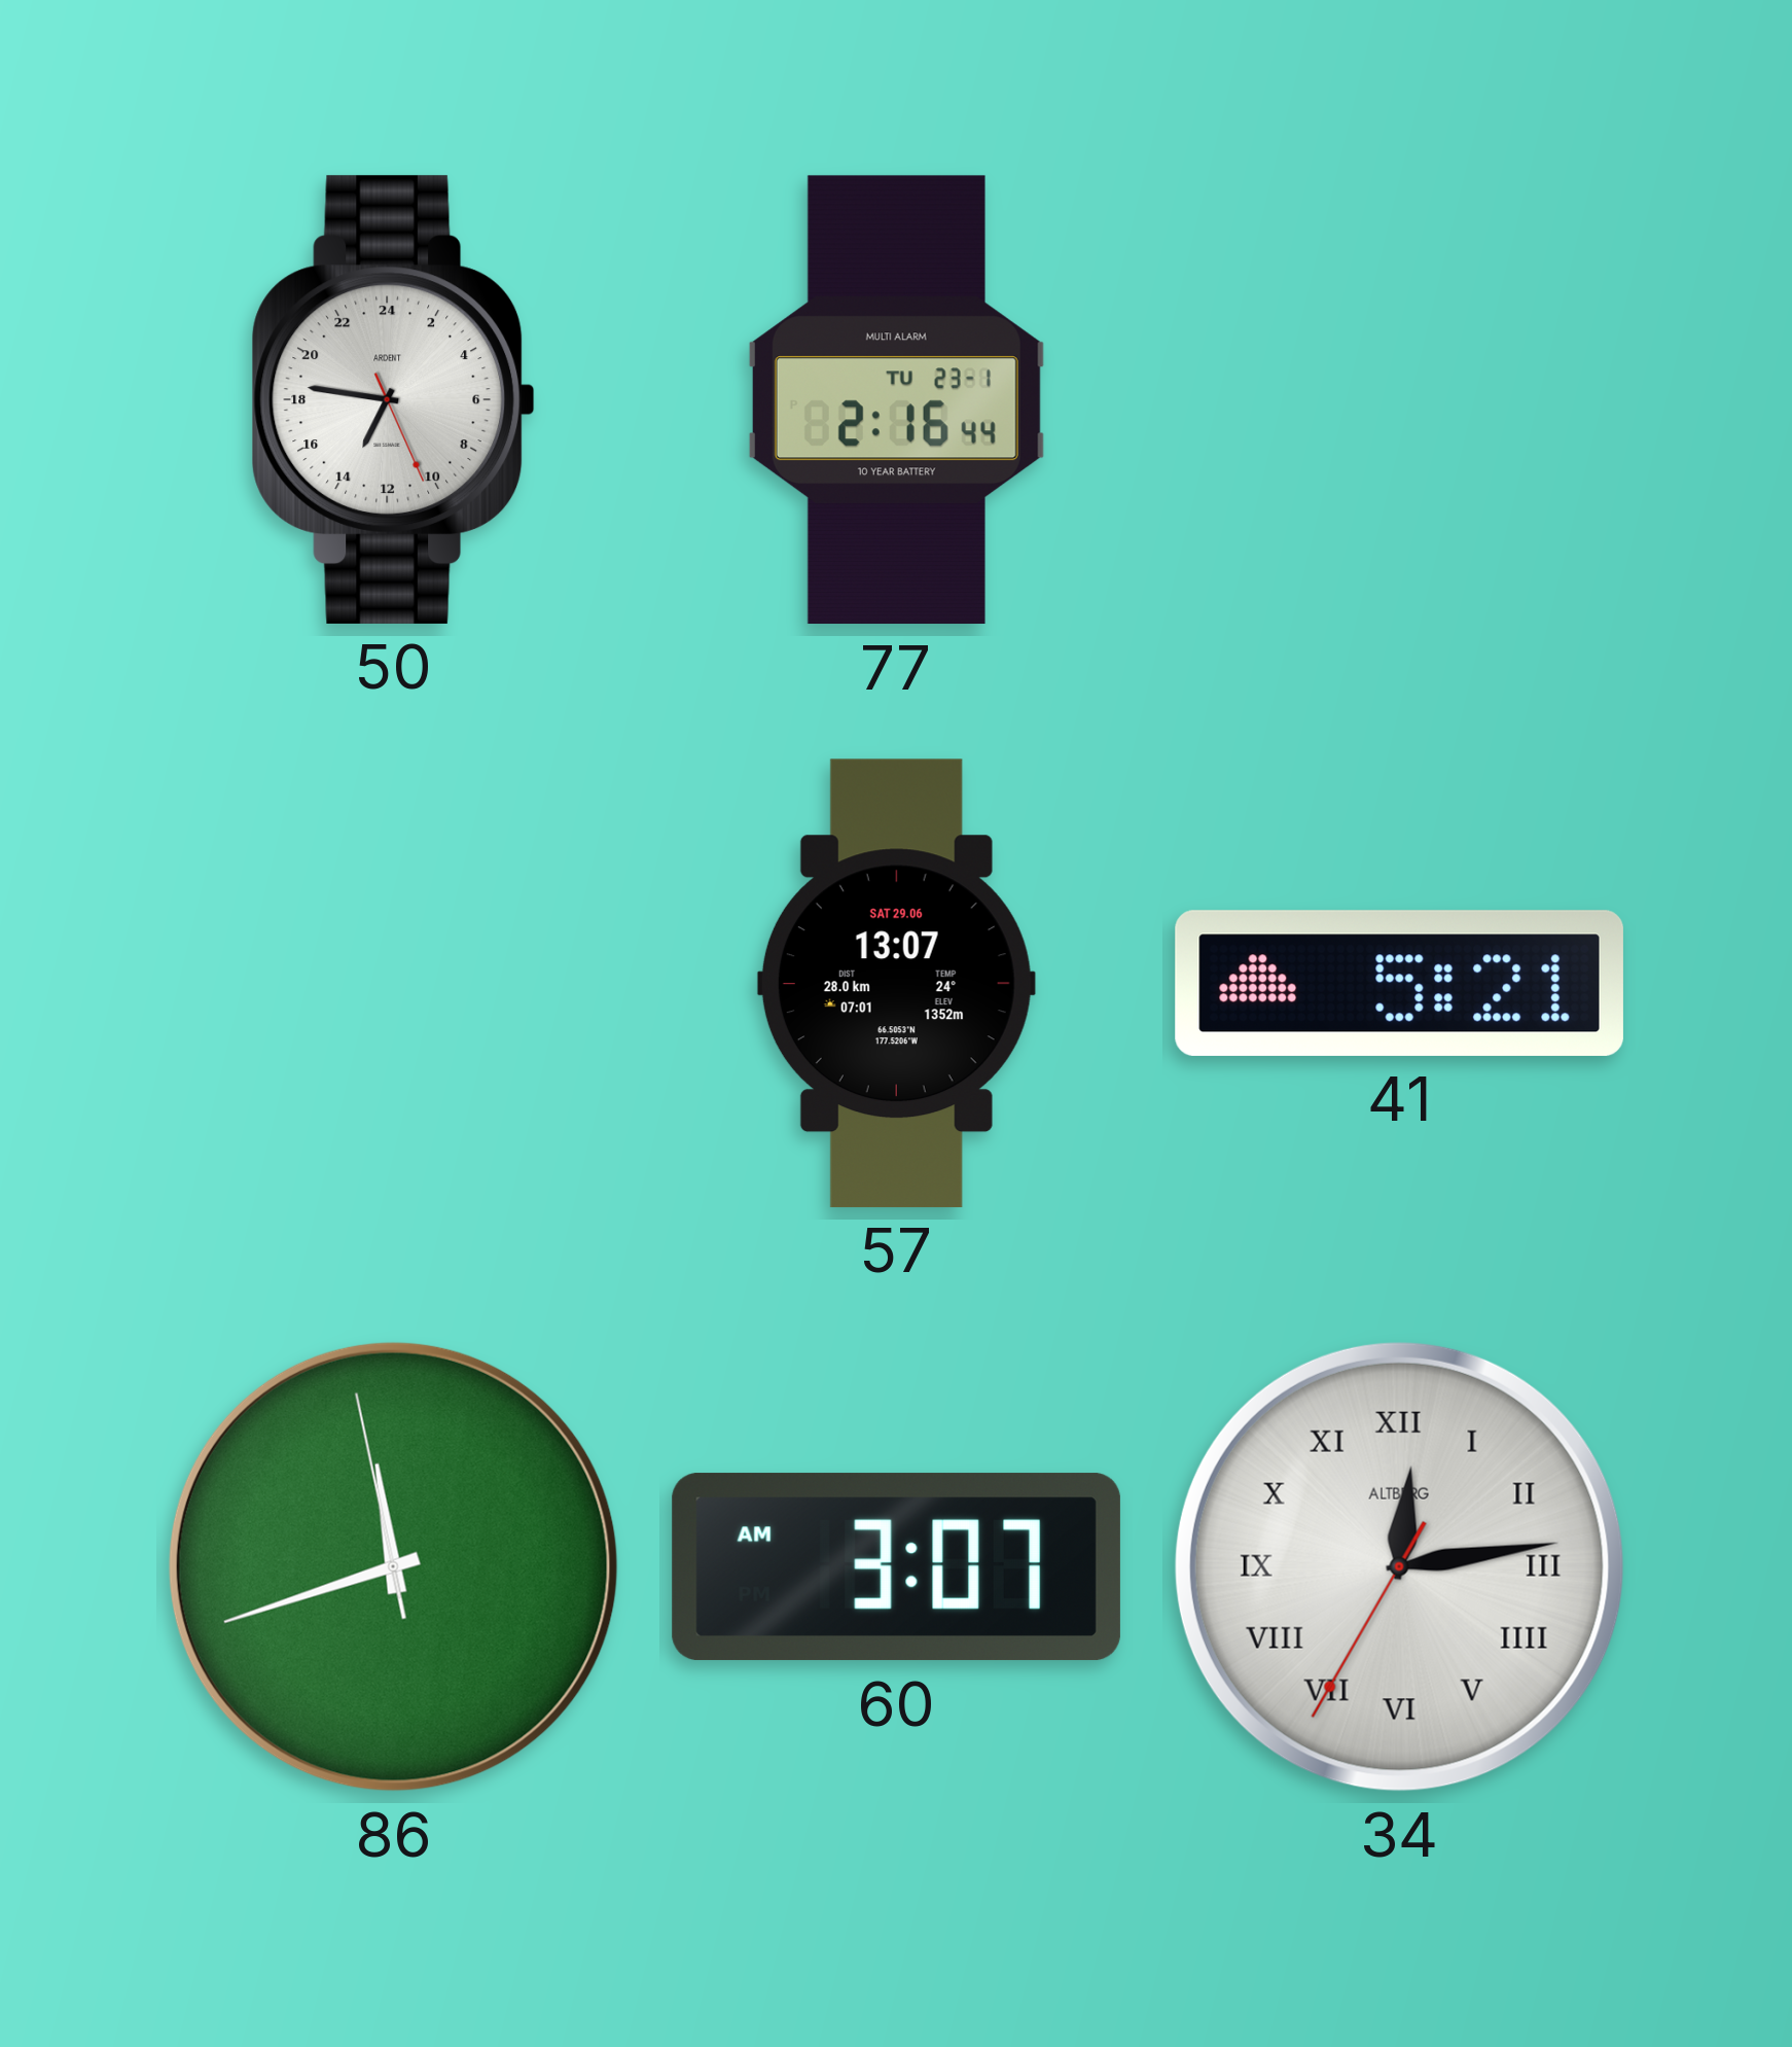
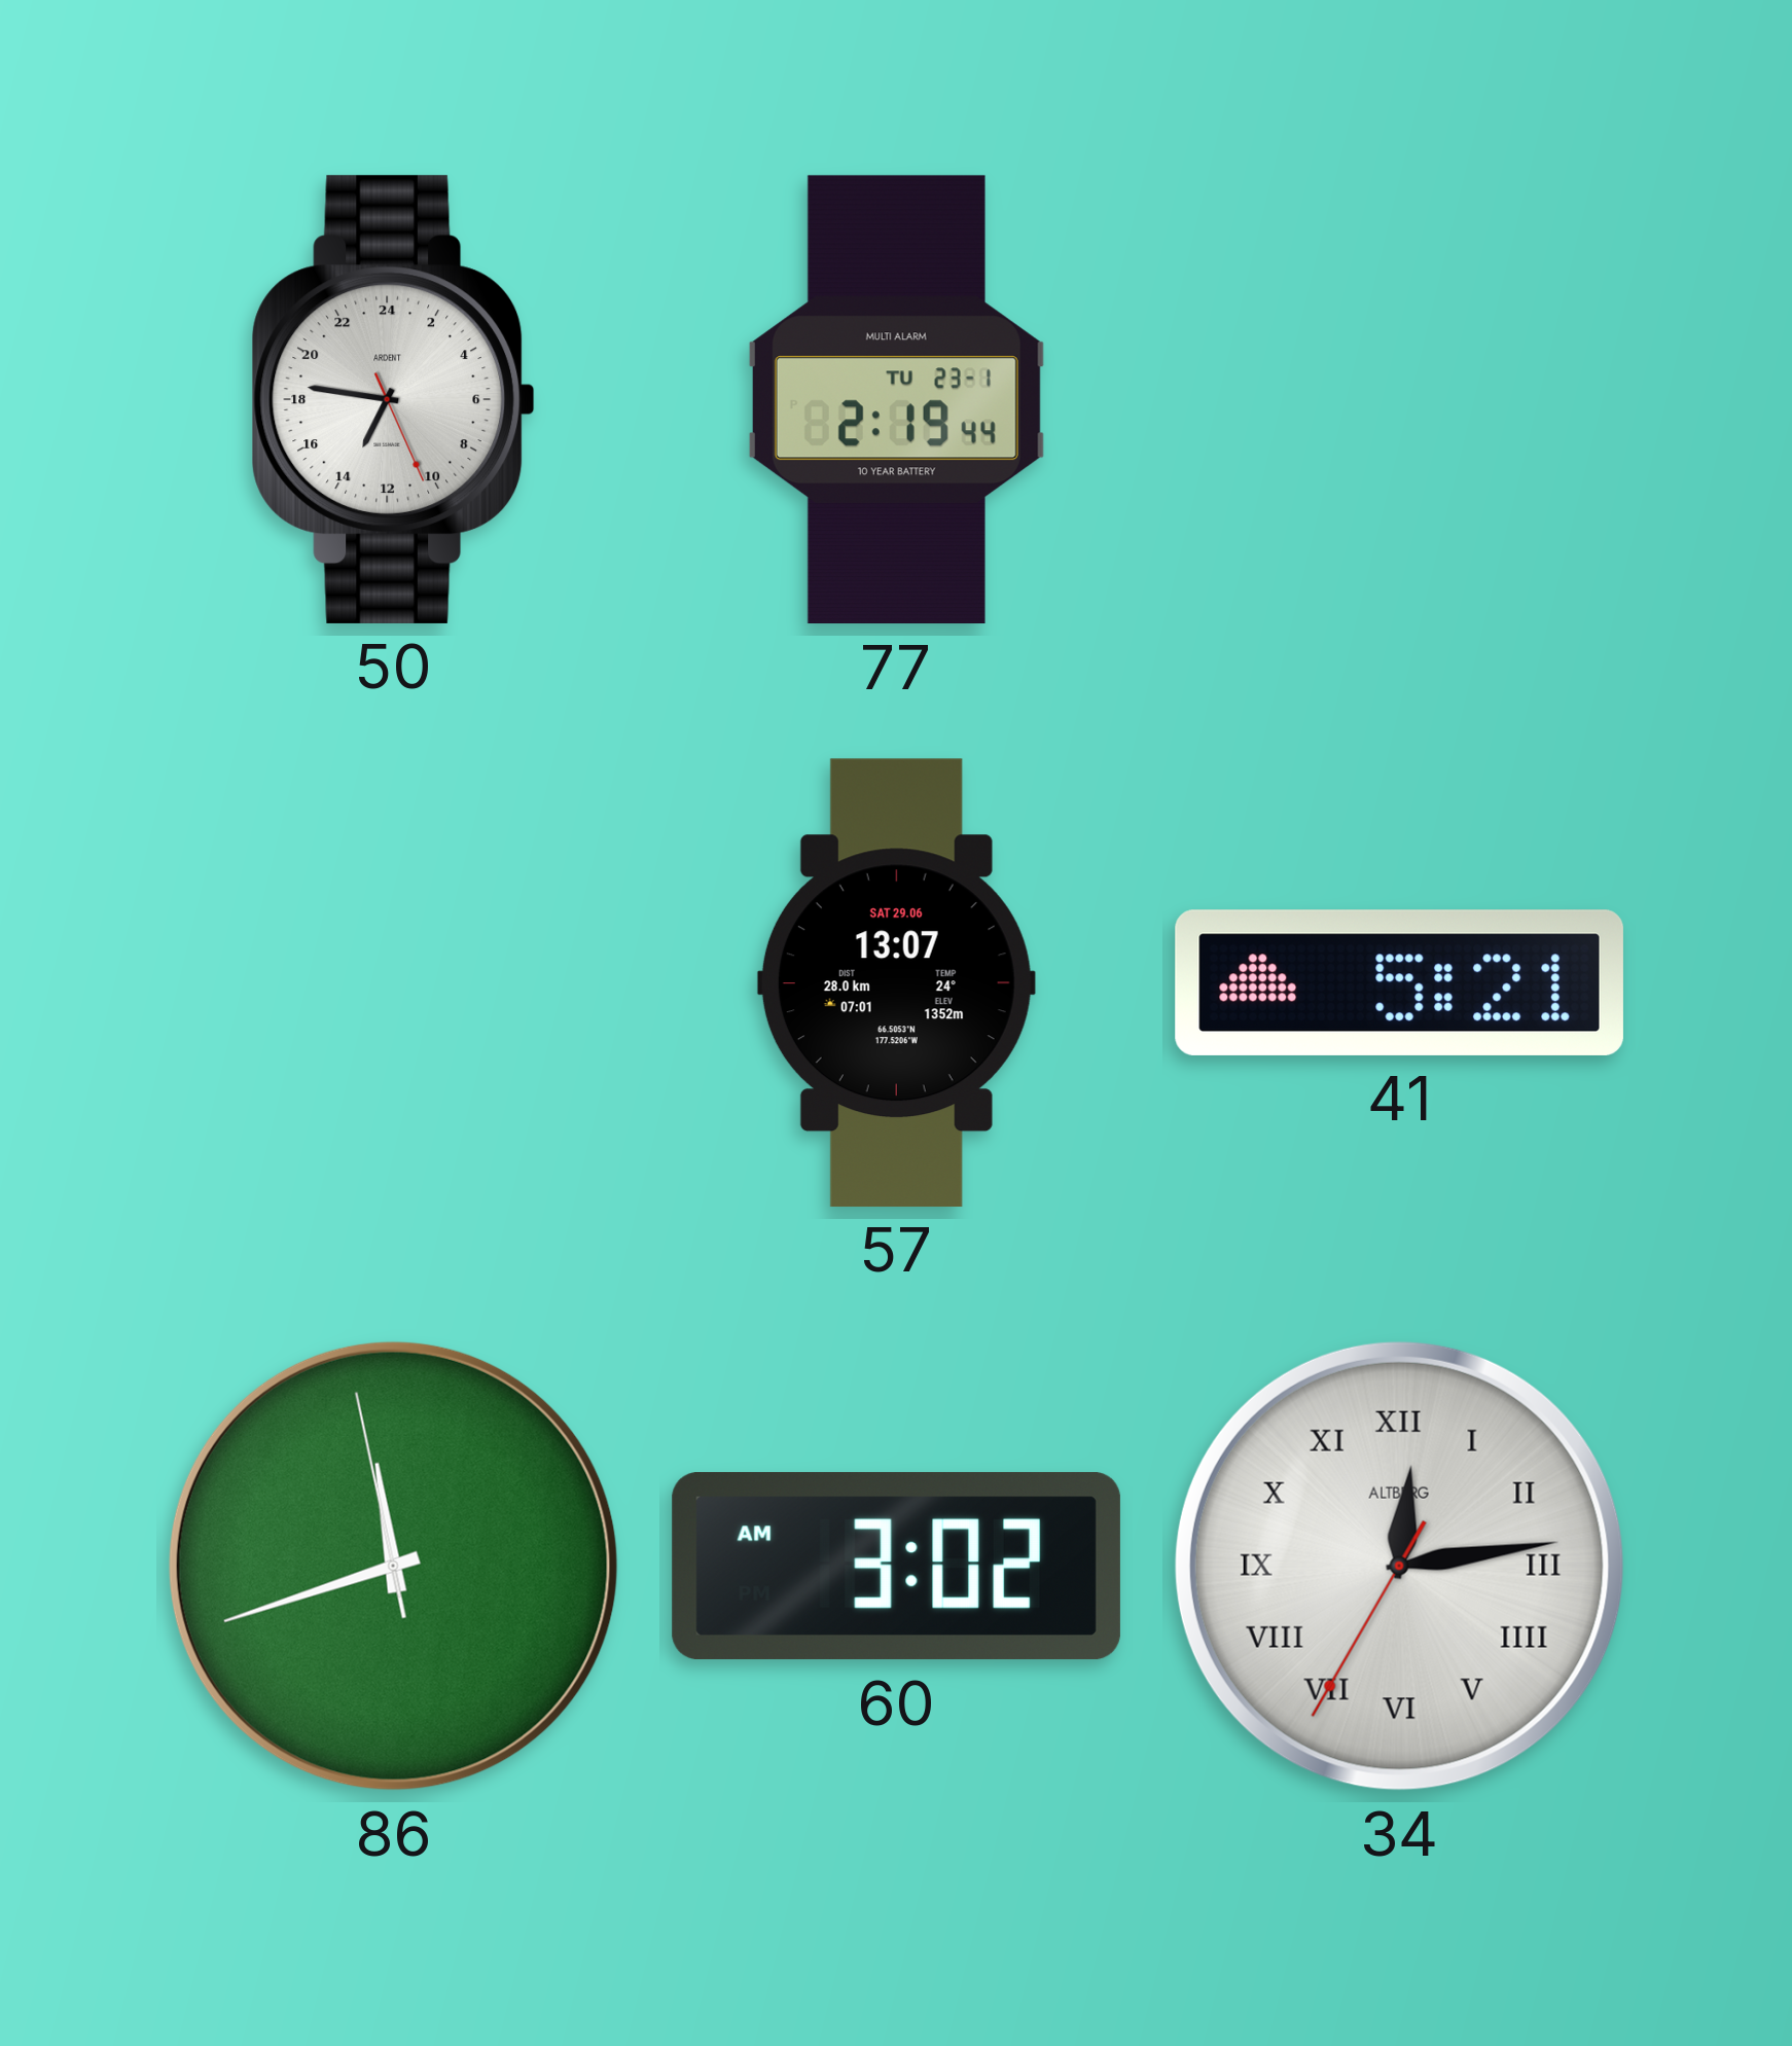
77: 2:16 -> 2:19
60: 3:07 -> 3:02
